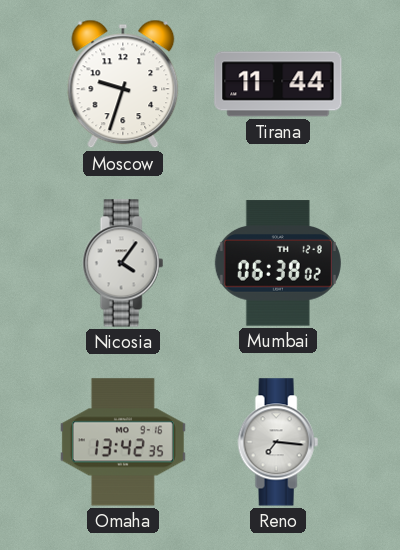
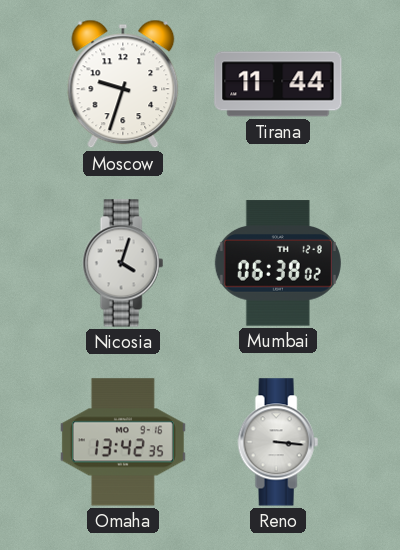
Nicosia: 4:06 -> 4:03
Reno: 7:16 -> 3:16
